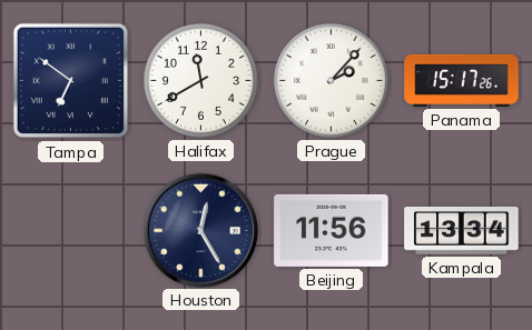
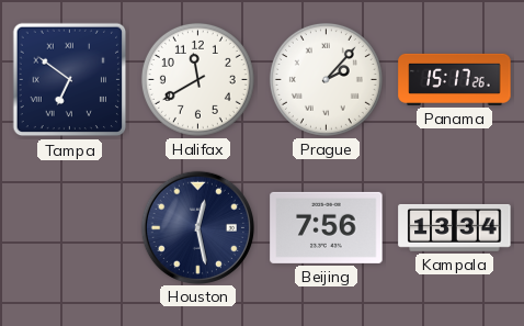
Houston: 12:25 -> 12:28
Beijing: 11:56 -> 7:56
